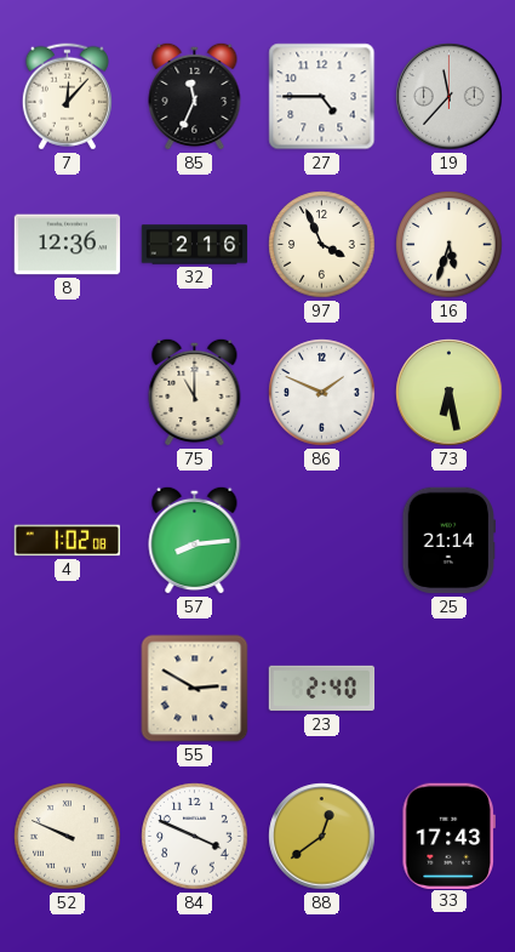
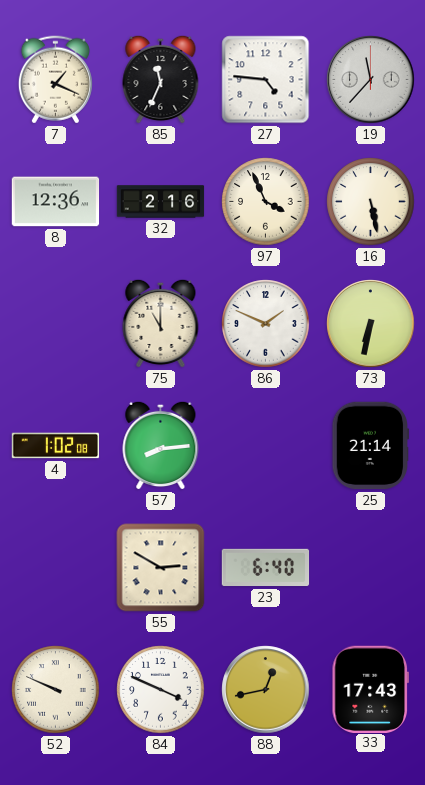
7: 12:07 -> 1:19
27: 4:45 -> 4:46
16: 5:33 -> 5:28
73: 6:28 -> 6:32
23: 2:40 -> 6:40
88: 12:39 -> 12:43
